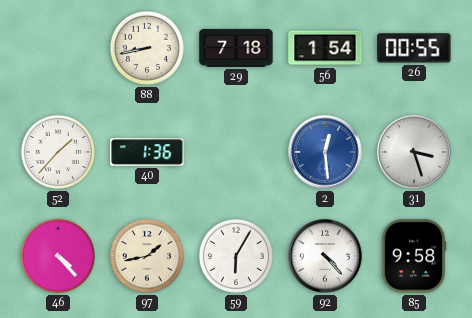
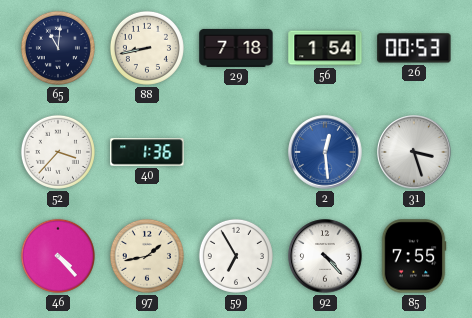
65: none -> 11:01
26: 00:55 -> 00:53
52: 1:37 -> 3:37
59: 6:05 -> 6:55
85: 9:58 -> 7:55
